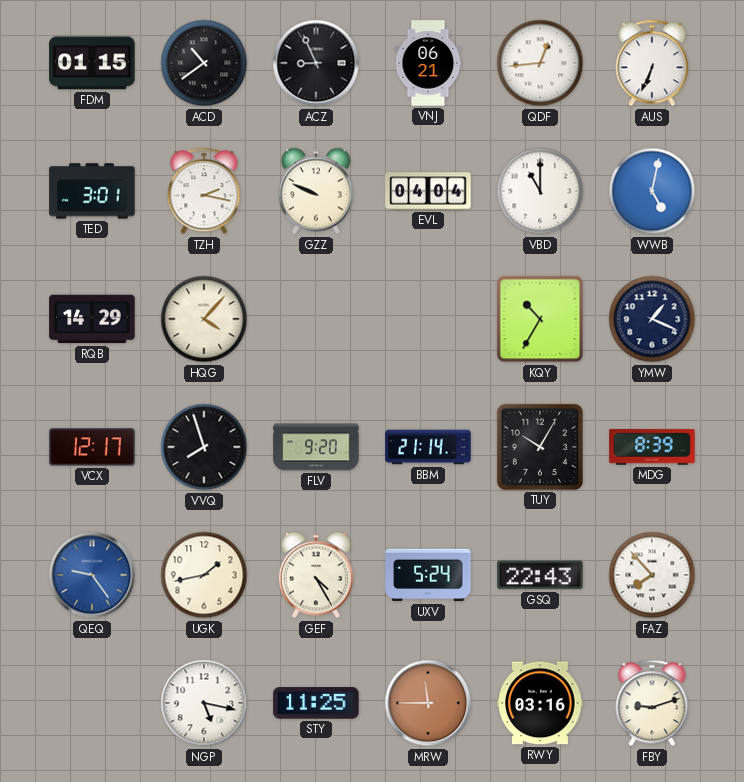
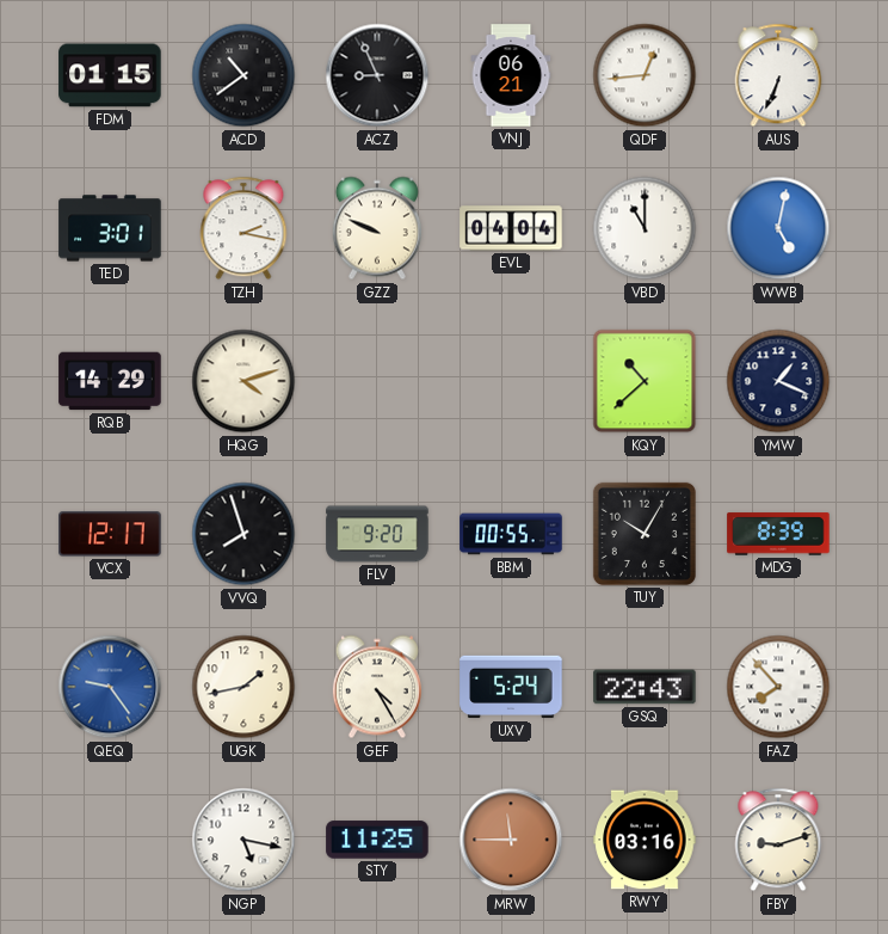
HQG: 4:07 -> 4:12
KQY: 10:35 -> 10:38
BBM: 21:14 -> 00:55
